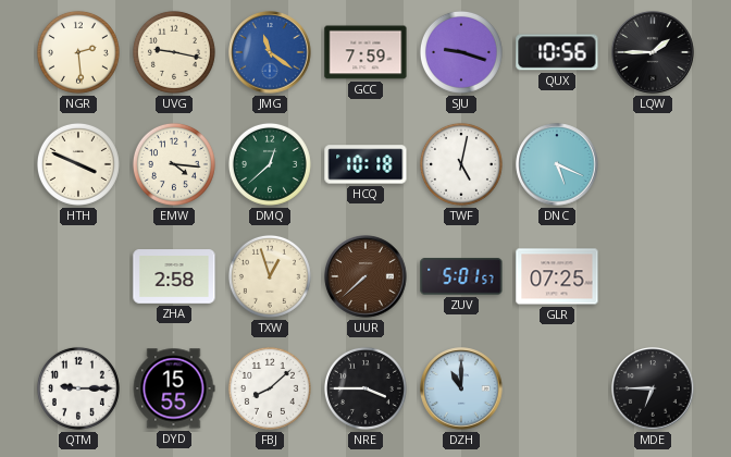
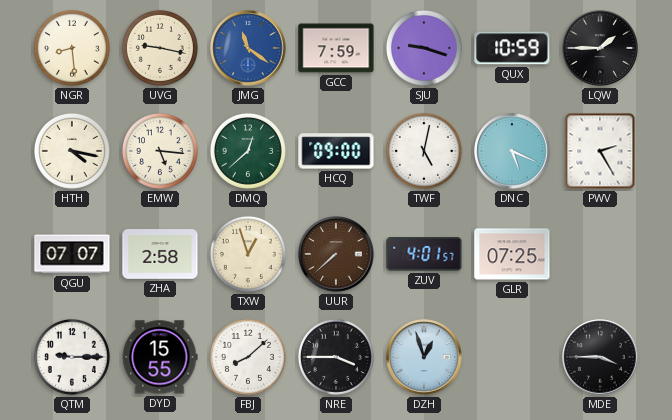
NGR: 2:29 -> 8:29
QUX: 10:56 -> 10:59
HTH: 3:49 -> 4:17
EMW: 4:16 -> 5:16
HCQ: 10:18 -> 09:00
PWV: none -> 2:25
QGU: none -> 07:07
ZUV: 5:01 -> 4:01
DZH: 11:00 -> 12:57
MDE: 6:45 -> 3:45
